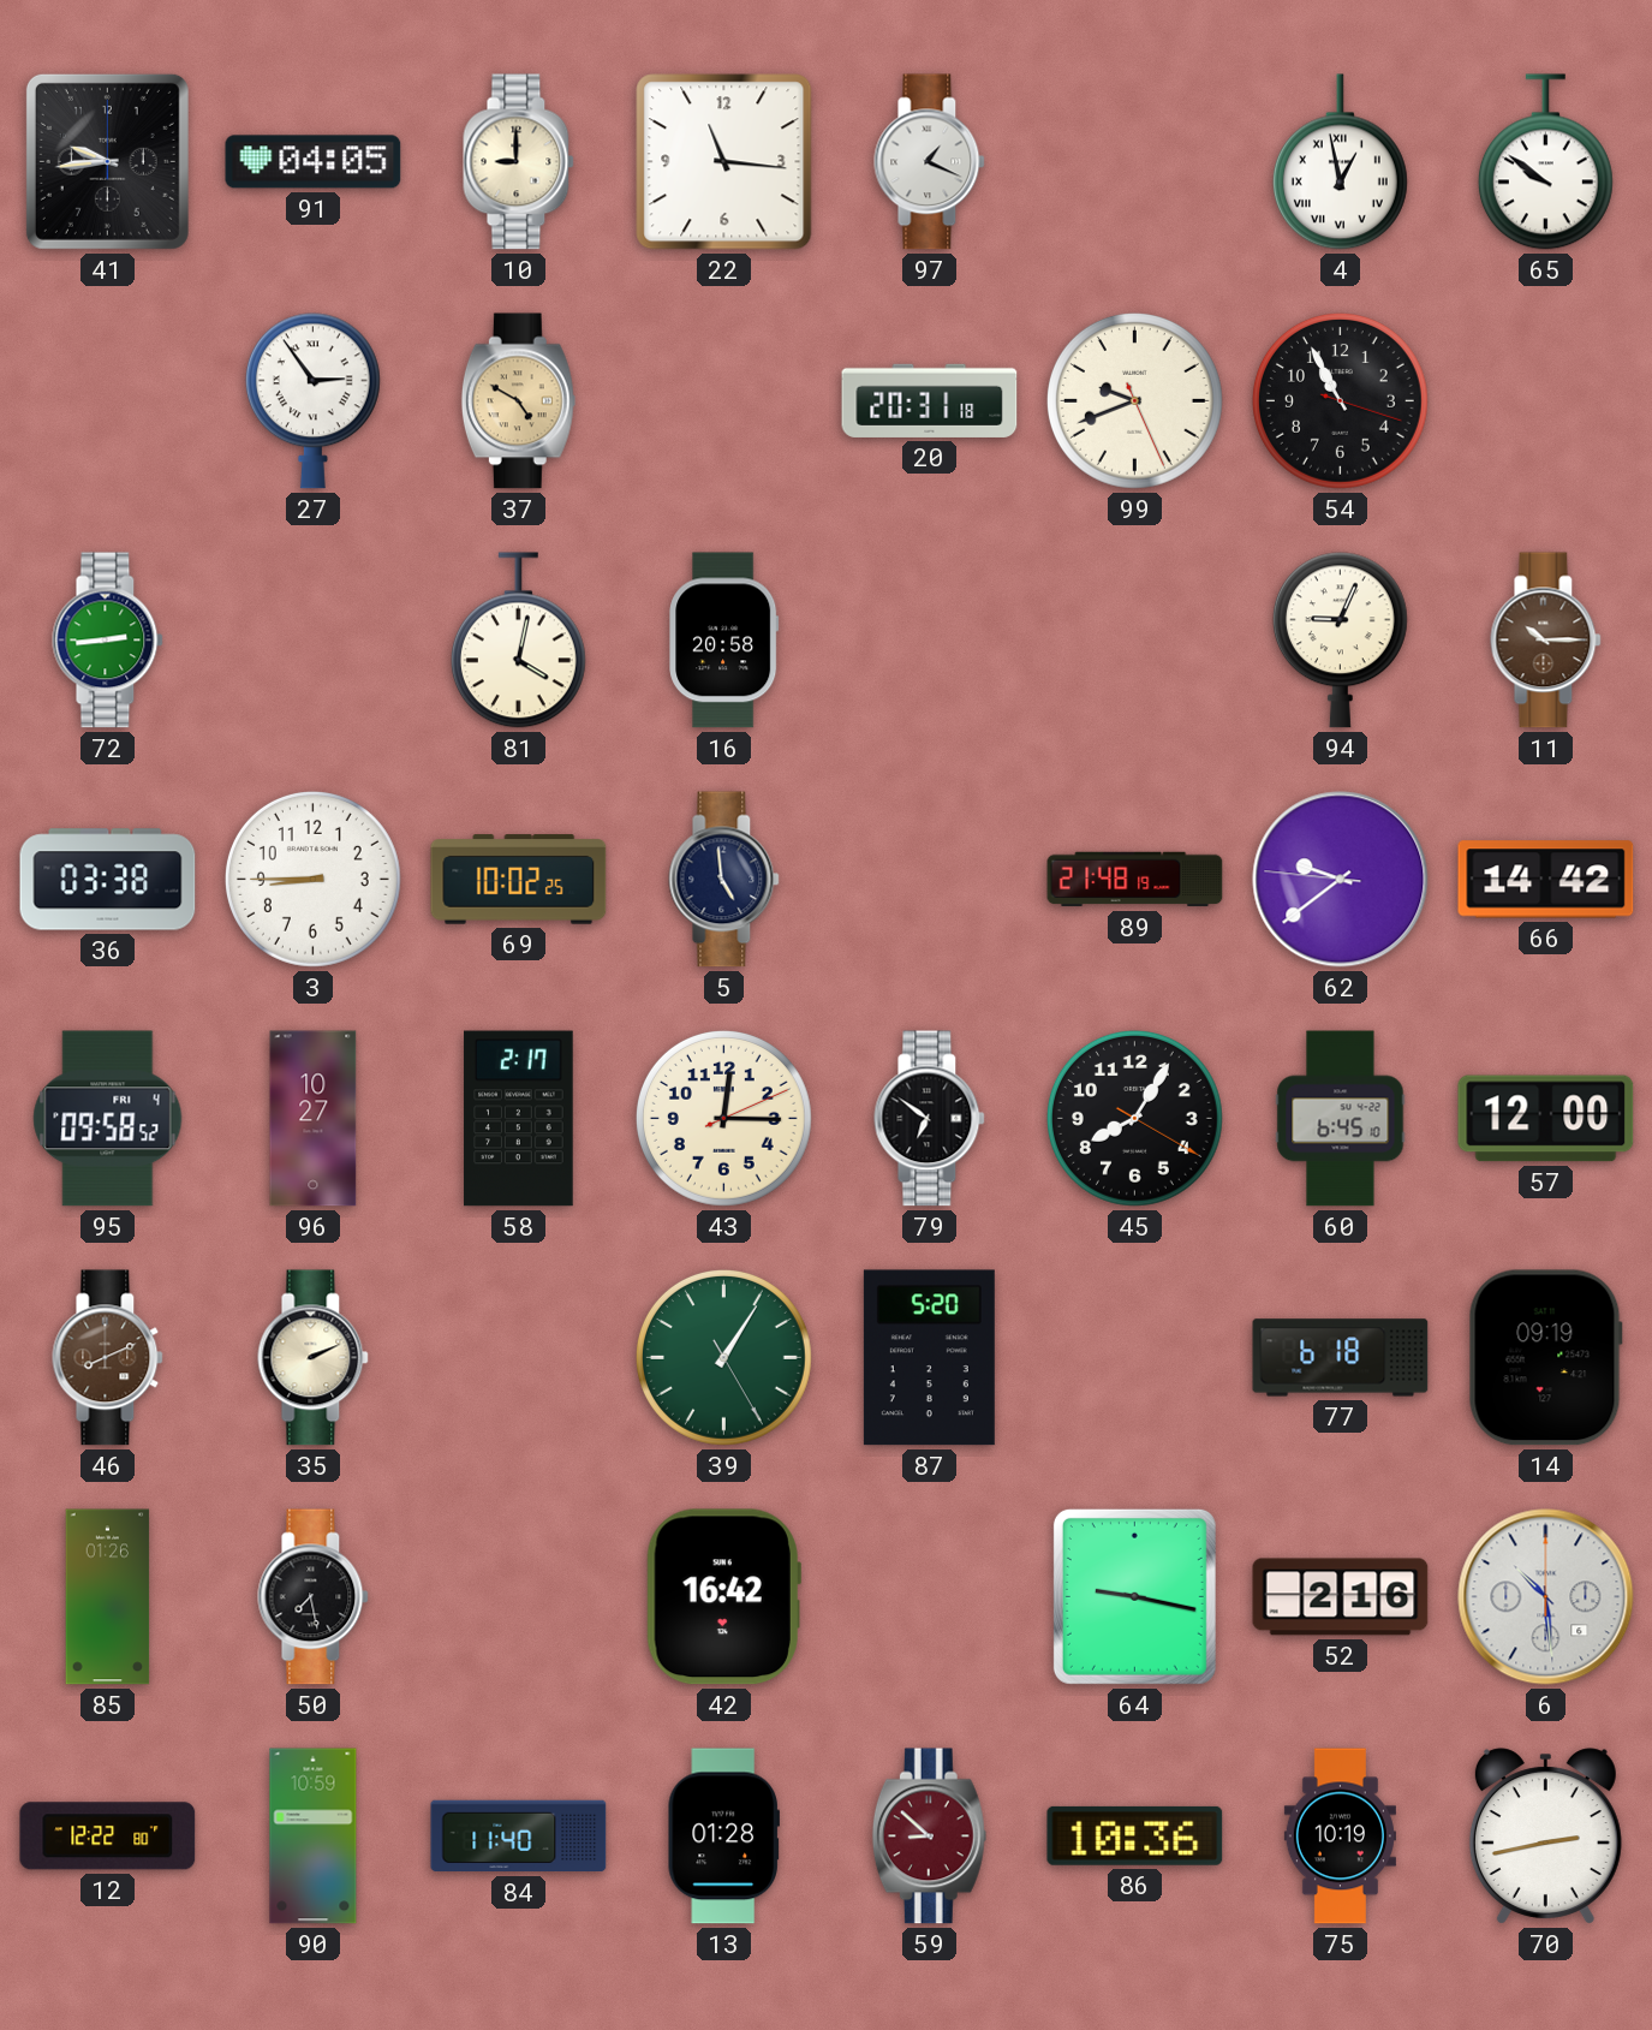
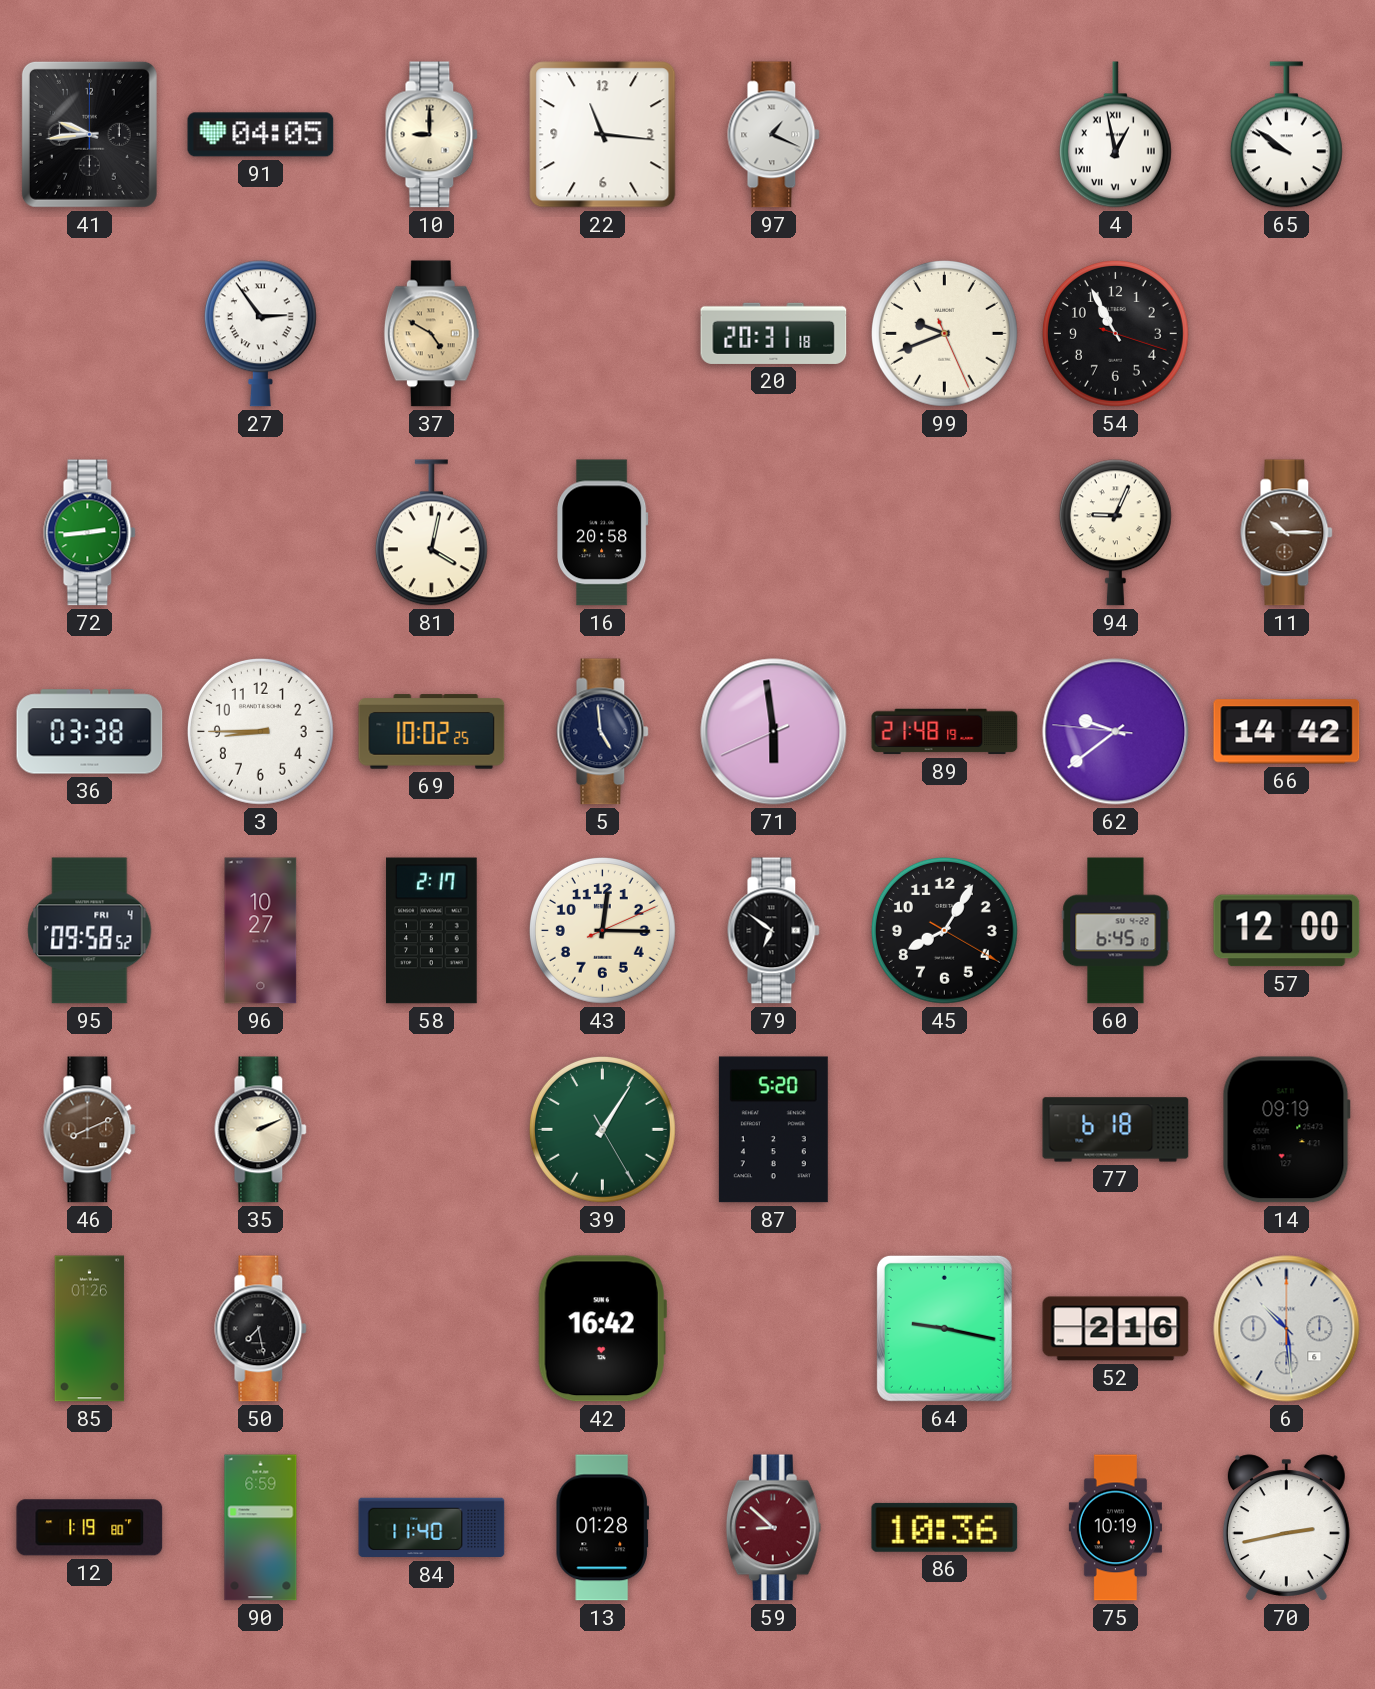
71: none -> 5:58
12: 12:22 -> 1:19
90: 10:59 -> 6:59
